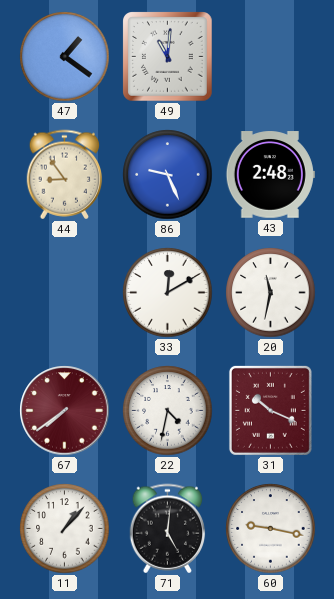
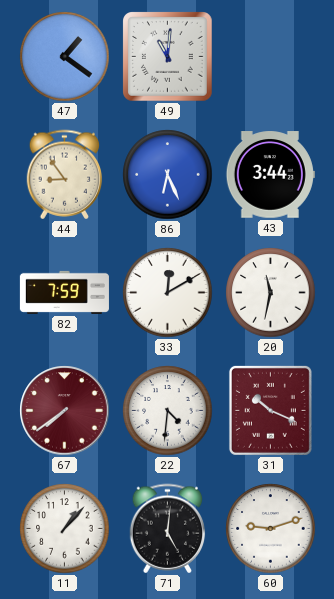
86: 9:26 -> 6:26
43: 2:48 -> 3:44
82: none -> 7:59
22: 4:32 -> 4:31
60: 9:17 -> 9:12
